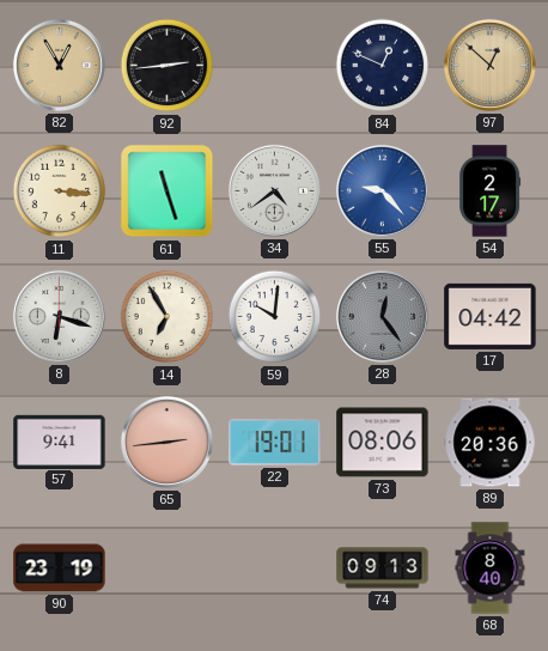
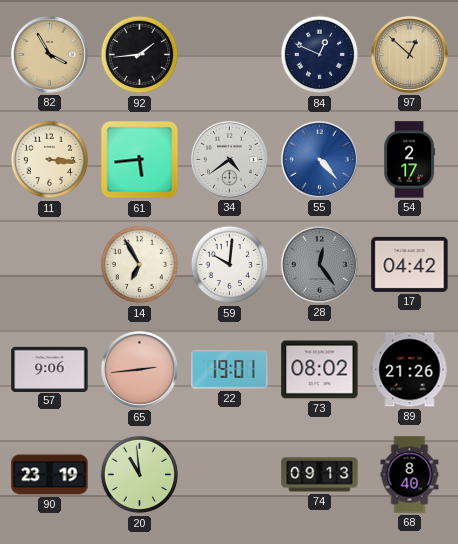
82: 12:55 -> 3:55
92: 2:44 -> 1:44
61: 11:27 -> 5:44
55: 9:23 -> 4:23
8: 6:18 -> none
57: 9:41 -> 9:06
73: 08:06 -> 08:02
89: 20:36 -> 21:26
20: none -> 10:59
